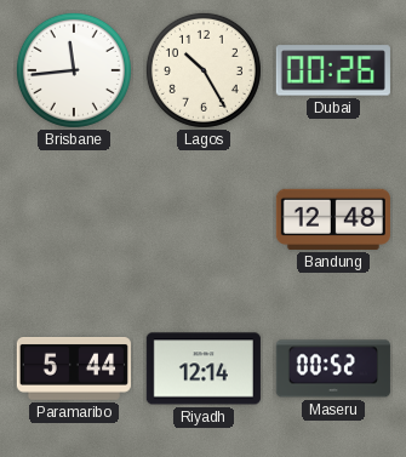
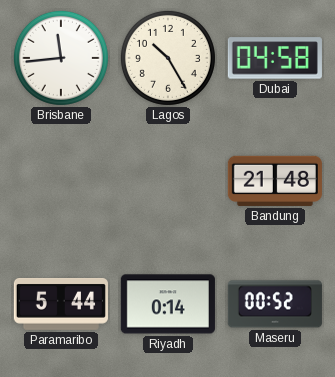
Dubai: 00:26 -> 04:58
Bandung: 12:48 -> 21:48
Riyadh: 12:14 -> 0:14
